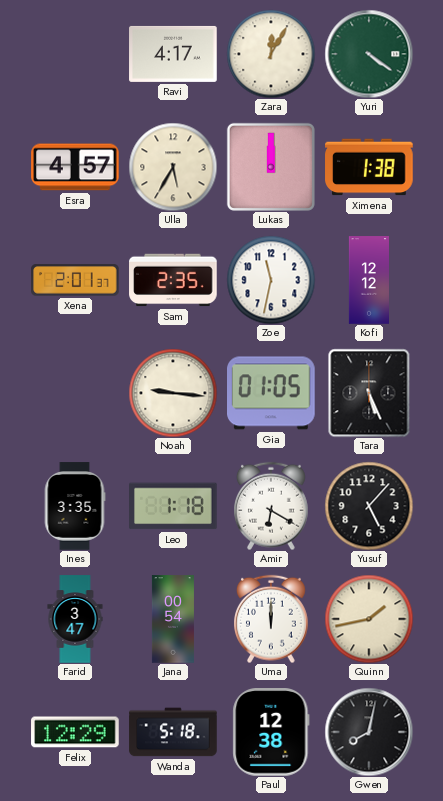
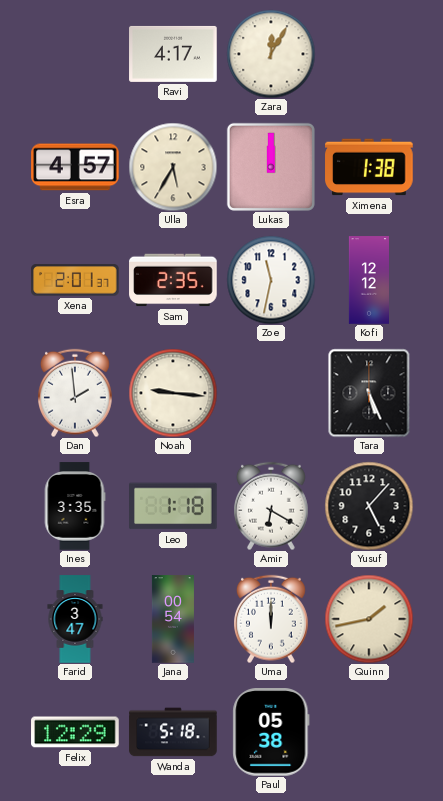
Yuri: 4:21 -> none
Dan: none -> 1:59
Gia: 01:05 -> none
Paul: 12:38 -> 05:38
Gwen: 8:02 -> none
